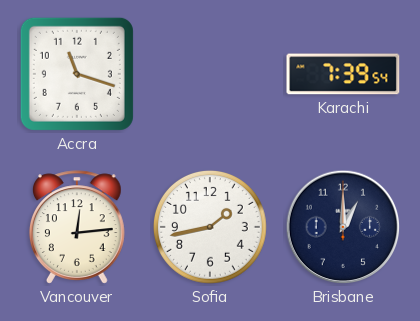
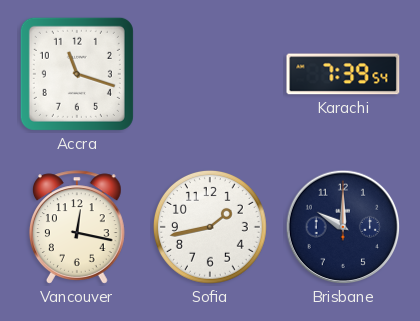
Vancouver: 12:14 -> 12:17
Brisbane: 1:00 -> 10:00
